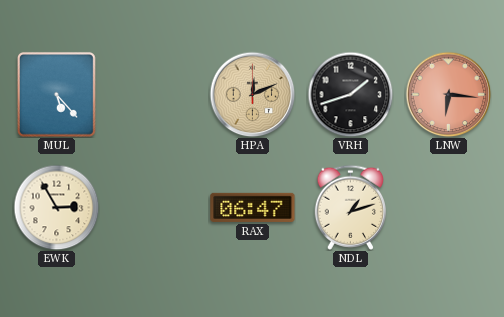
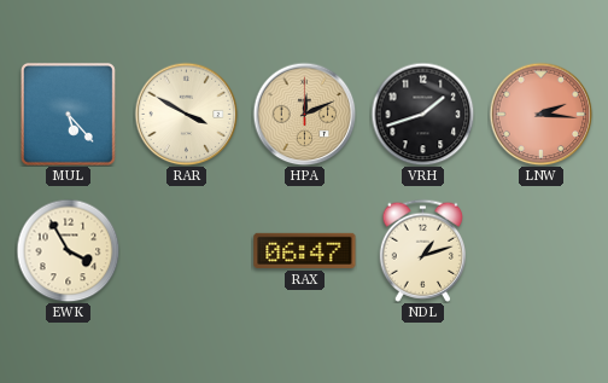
RAR: none -> 3:50
LNW: 6:16 -> 2:16
EWK: 2:55 -> 3:55
